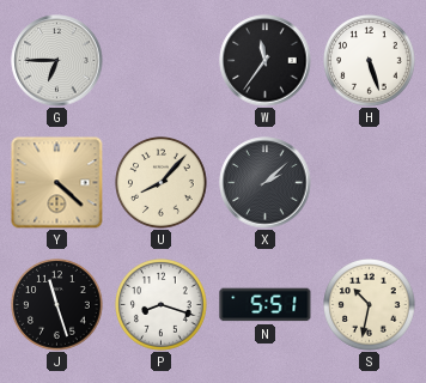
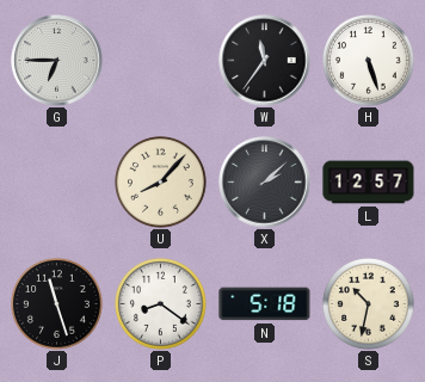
Y: 4:22 -> none
L: none -> 12:57
P: 8:18 -> 8:21
N: 5:51 -> 5:18
